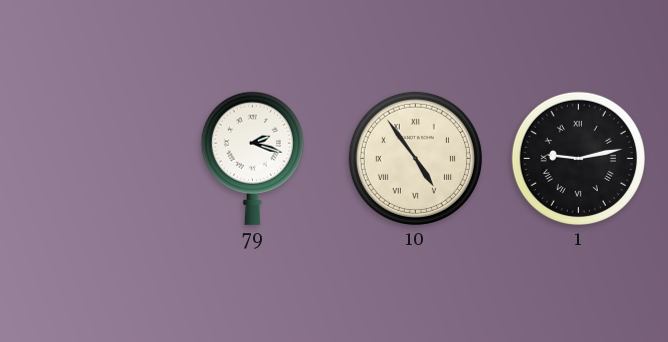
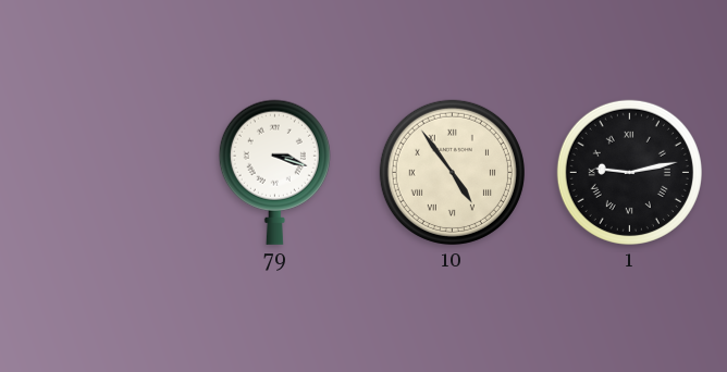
79: 2:18 -> 3:18
